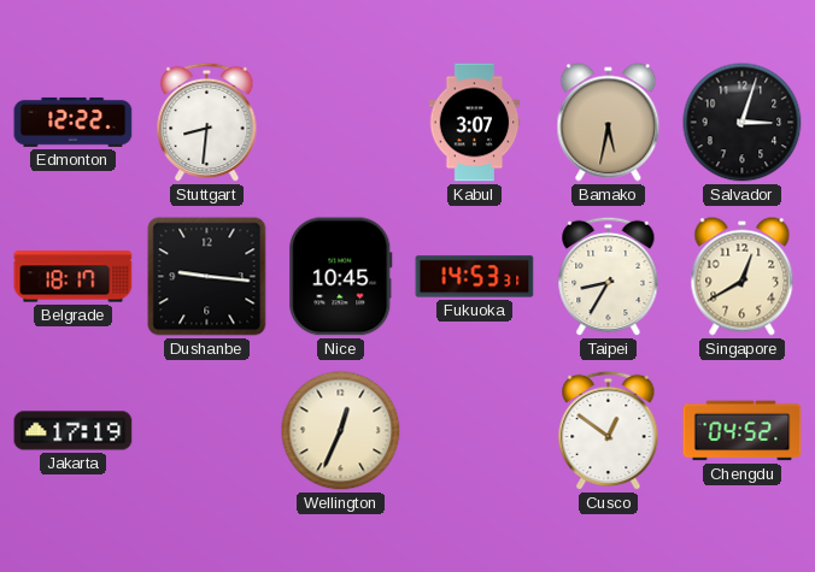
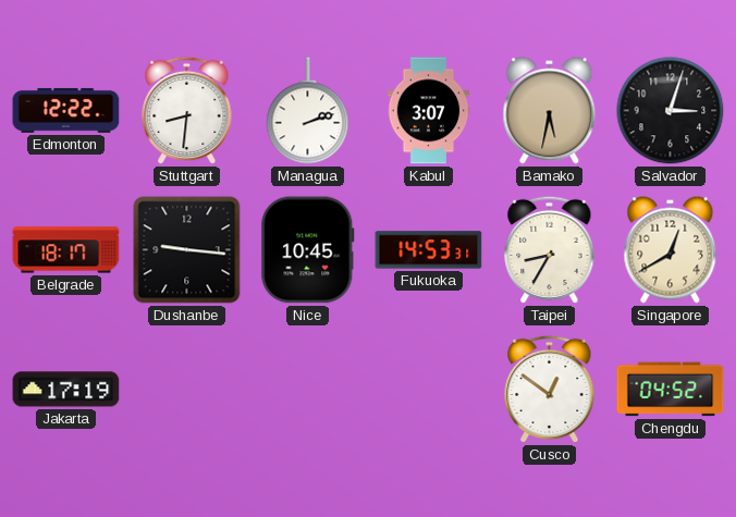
Managua: none -> 2:12
Wellington: 12:34 -> none
